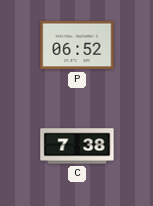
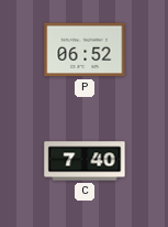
C: 7:38 -> 7:40
